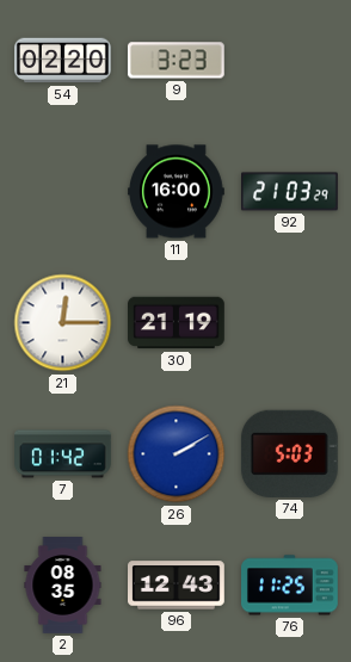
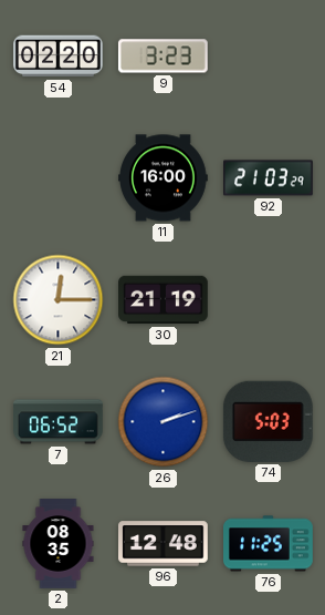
7: 01:42 -> 06:52
26: 2:10 -> 2:12
96: 12:43 -> 12:48
